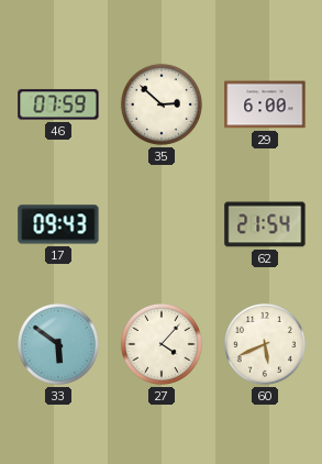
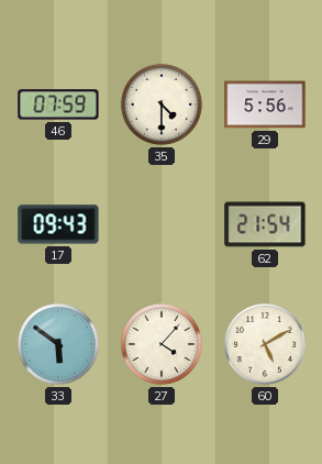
35: 2:52 -> 4:30
29: 6:00 -> 5:56
60: 5:41 -> 5:10
